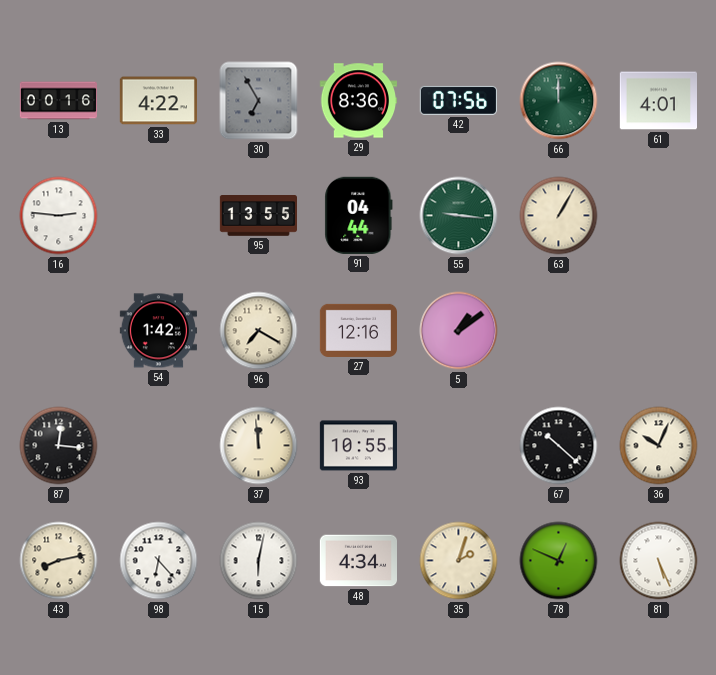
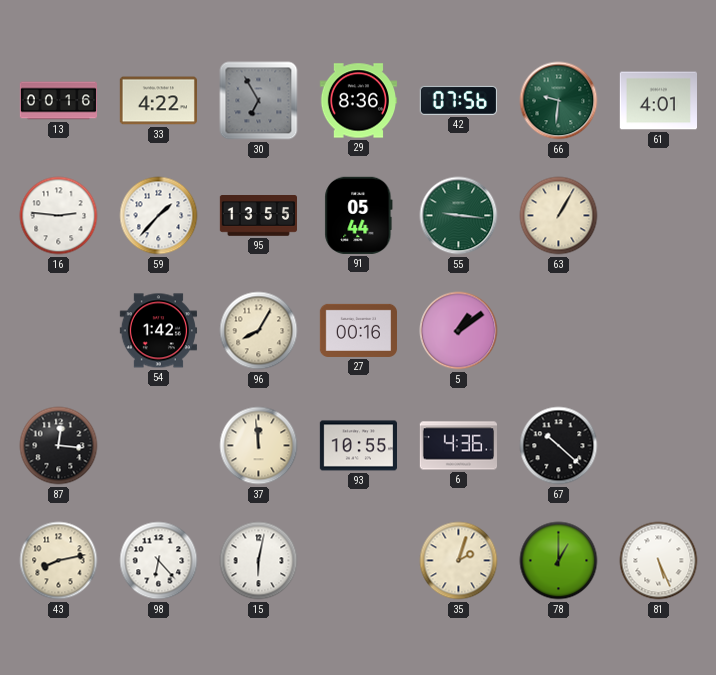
66: 12:00 -> 9:31
59: none -> 1:37
91: 04:44 -> 05:44
96: 7:20 -> 8:05
27: 12:16 -> 00:16
6: none -> 4:36
36: 10:04 -> none
48: 4:34 -> none
78: 12:49 -> 1:00
